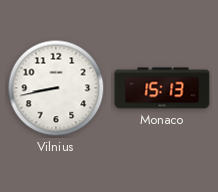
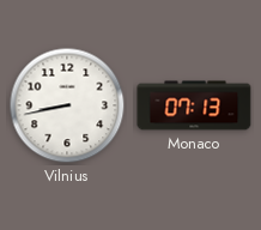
Monaco: 15:13 -> 07:13
